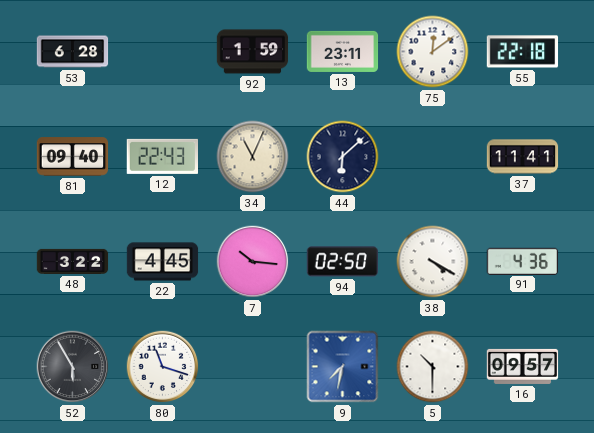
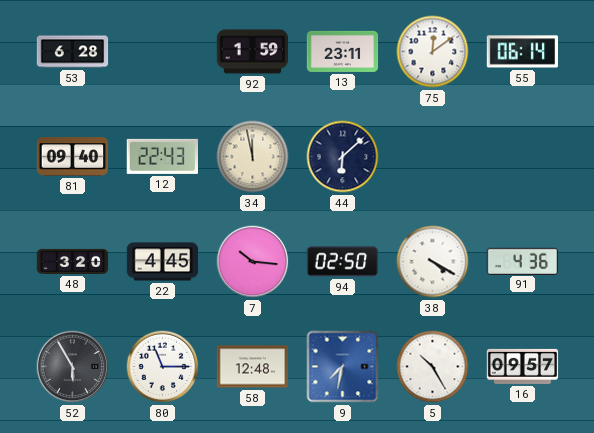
55: 22:18 -> 06:14
34: 11:04 -> 11:58
37: 11:41 -> none
48: 3:22 -> 3:20
80: 11:18 -> 11:15
58: none -> 12:48
5: 10:30 -> 10:25
